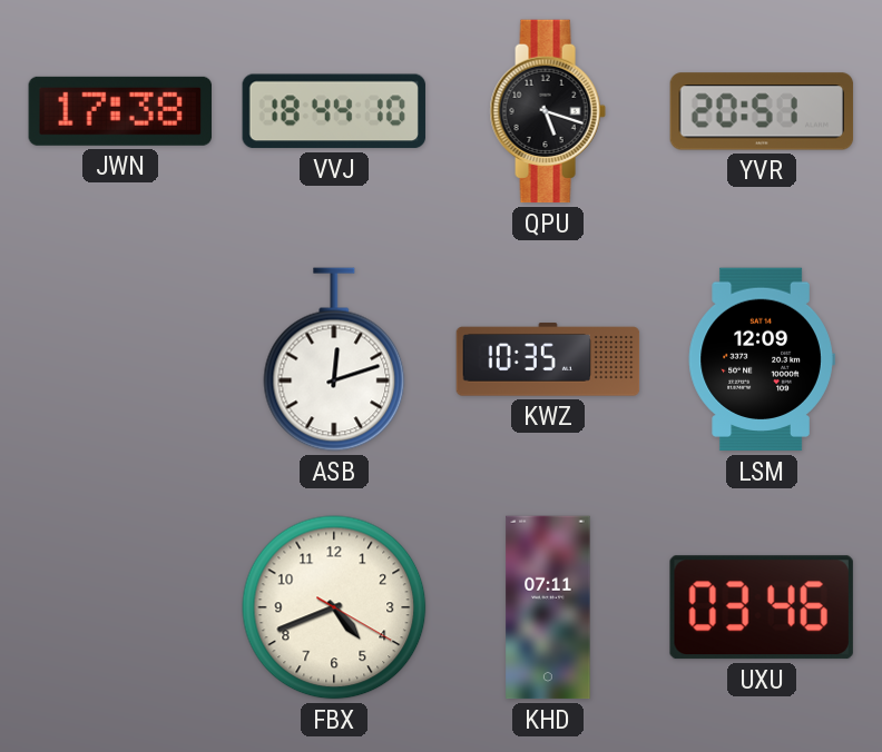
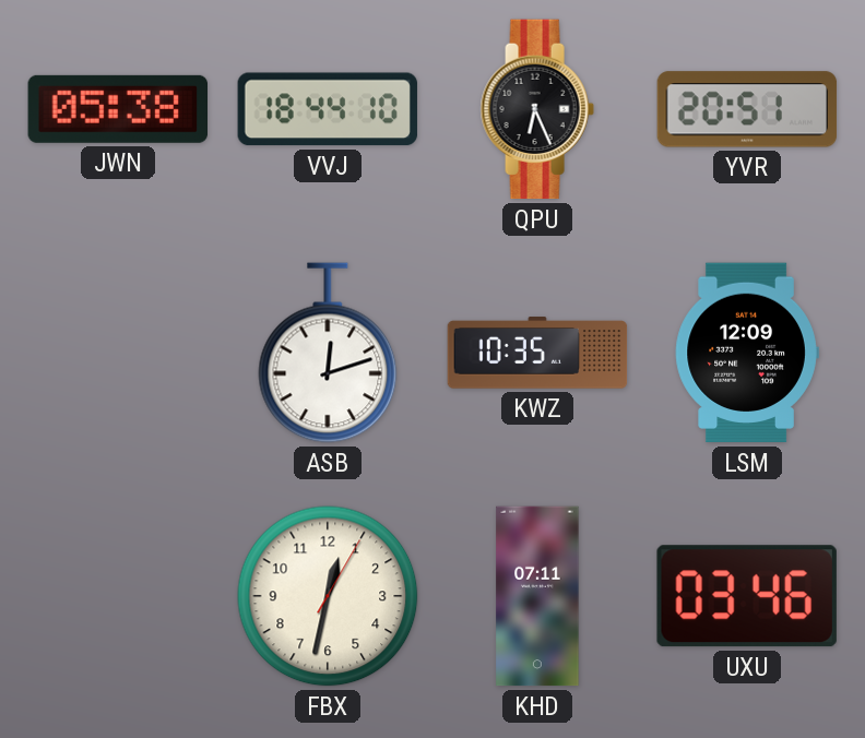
JWN: 17:38 -> 05:38
QPU: 5:18 -> 6:26
FBX: 4:41 -> 12:32
